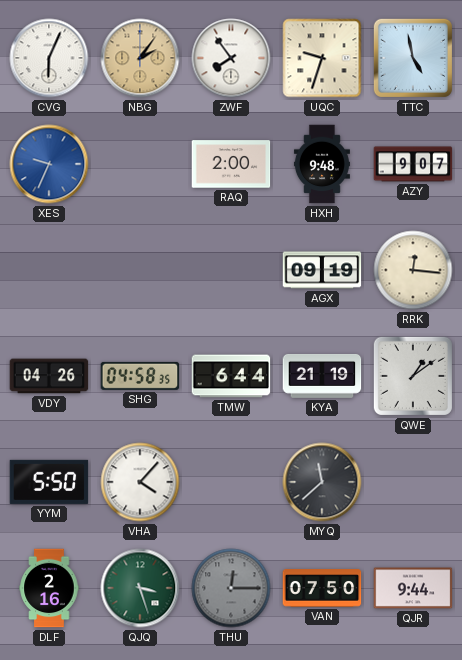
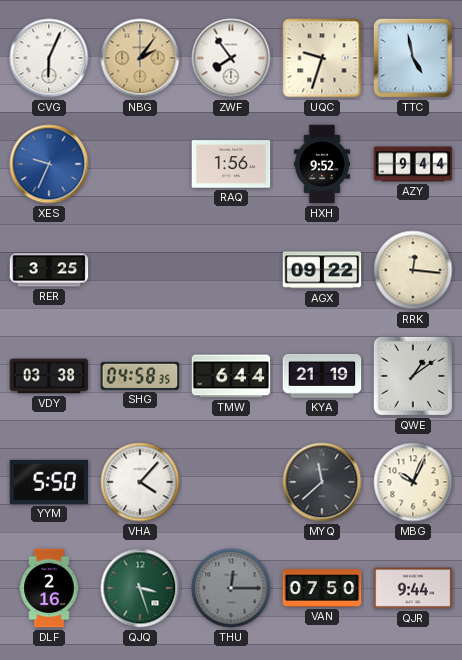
RAQ: 2:00 -> 1:56
HXH: 9:48 -> 9:52
AZY: 9:07 -> 9:44
RER: none -> 3:25
AGX: 09:19 -> 09:22
VDY: 04:26 -> 03:38
MBG: none -> 10:04
